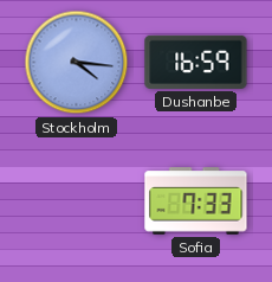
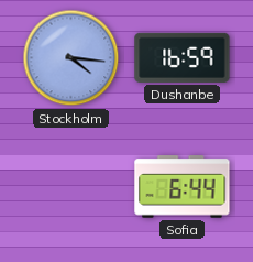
Sofia: 7:33 -> 6:44
